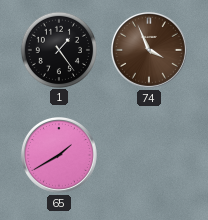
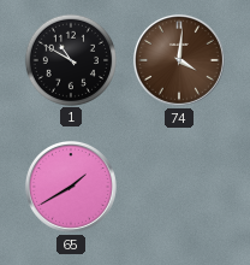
1: 1:24 -> 10:50
74: 3:56 -> 4:01
